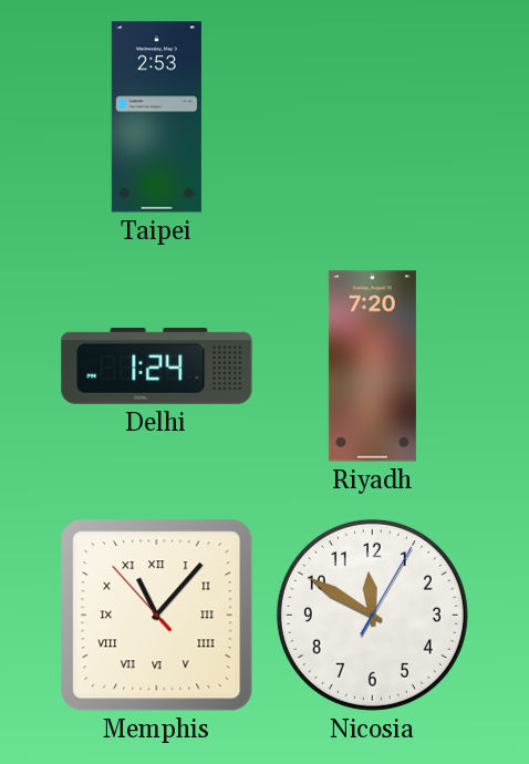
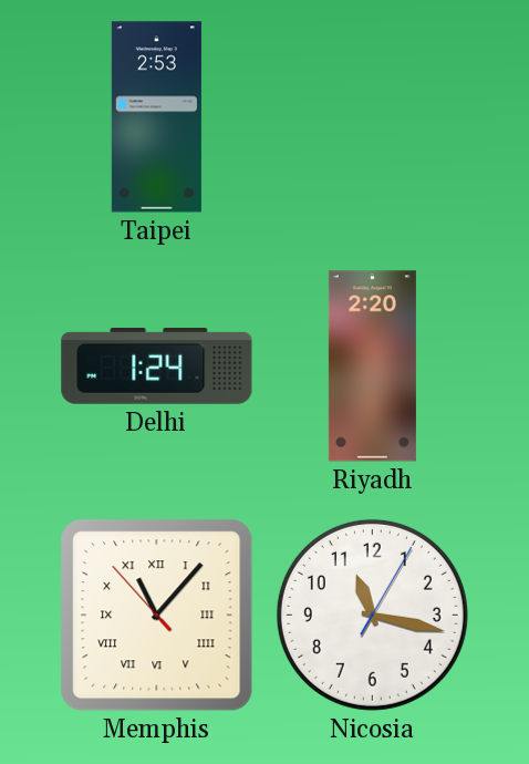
Riyadh: 7:20 -> 2:20
Nicosia: 11:50 -> 11:17
